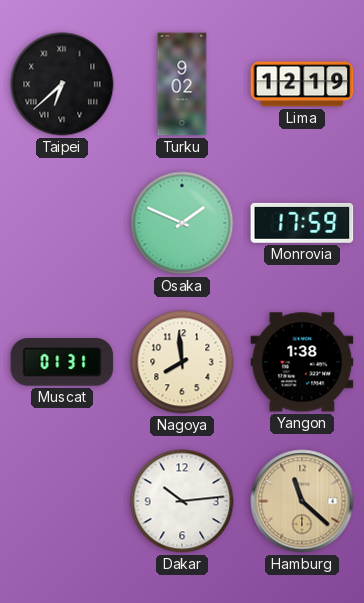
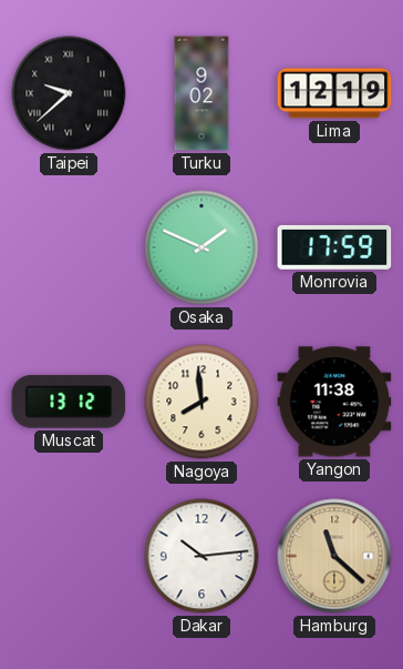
Taipei: 6:38 -> 9:38
Muscat: 01:31 -> 13:12
Yangon: 1:38 -> 11:38
